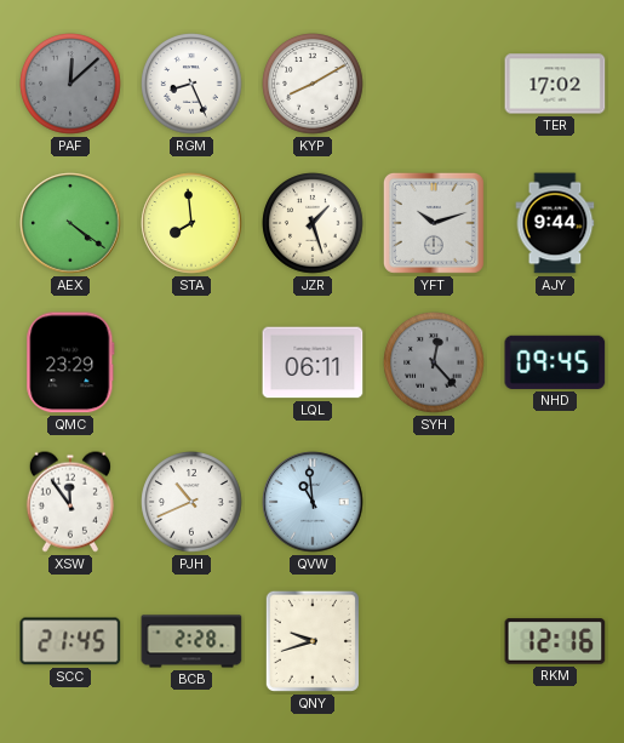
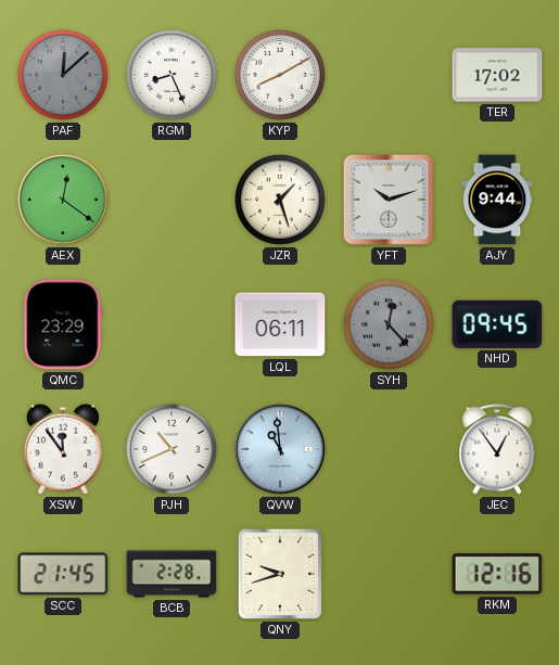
AEX: 4:21 -> 12:21
STA: 7:59 -> none
JEC: none -> 12:54
